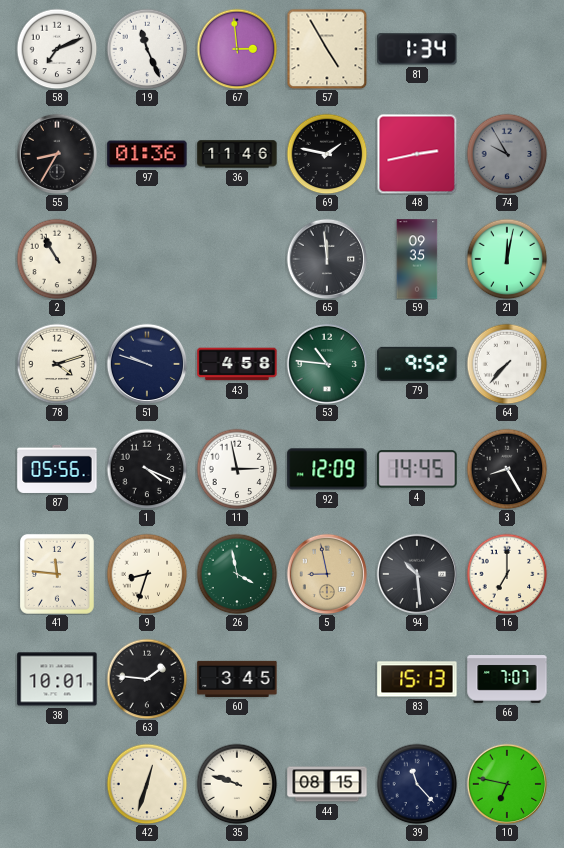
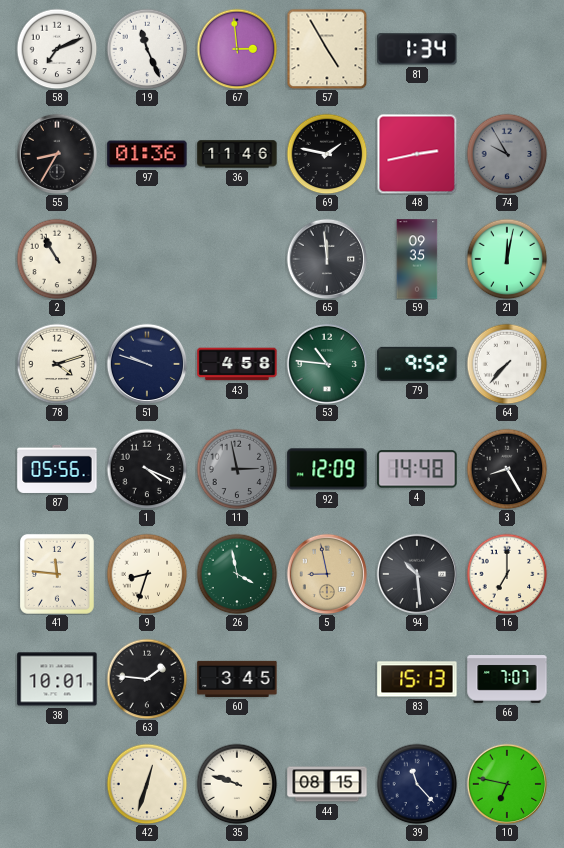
11 dial: white -> grey
4: 14:45 -> 14:48
